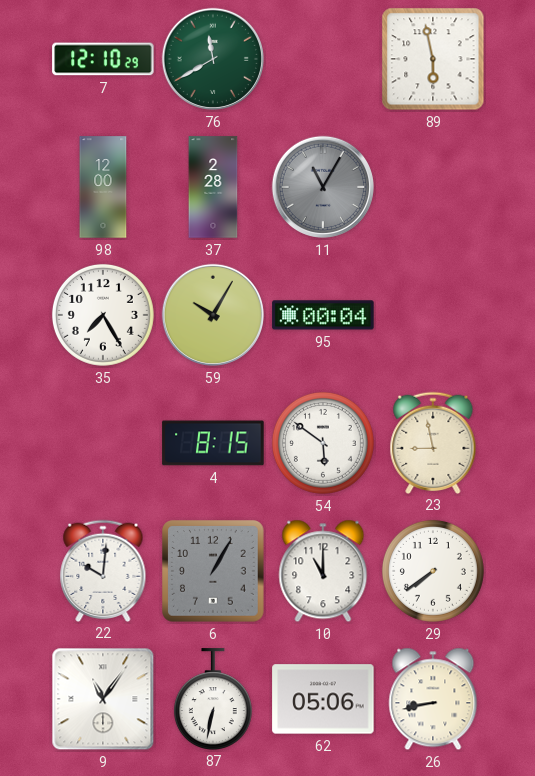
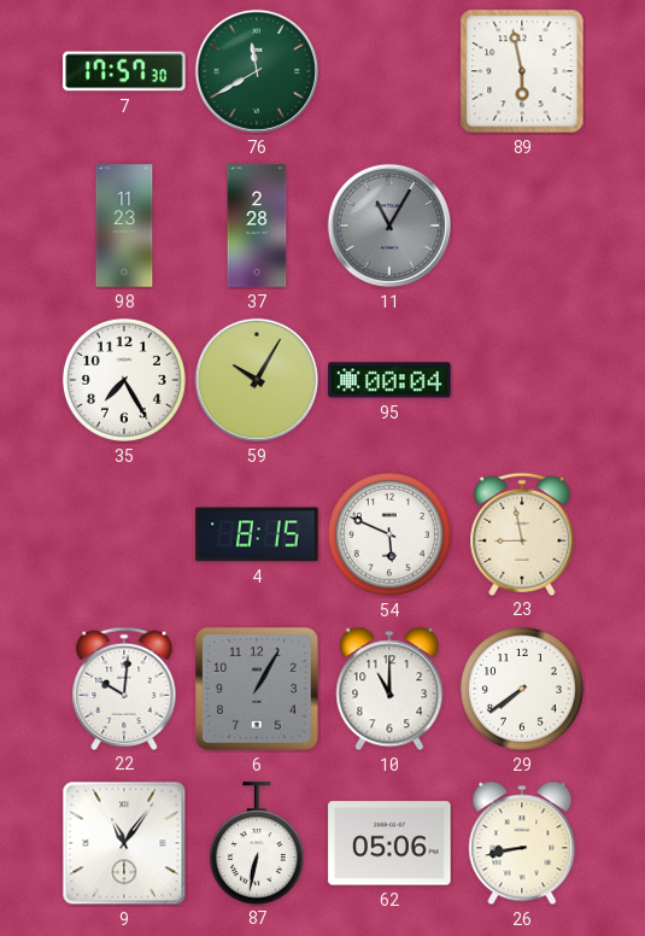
7: 12:10 -> 17:57
98: 12:00 -> 11:23
54: 5:51 -> 5:49
